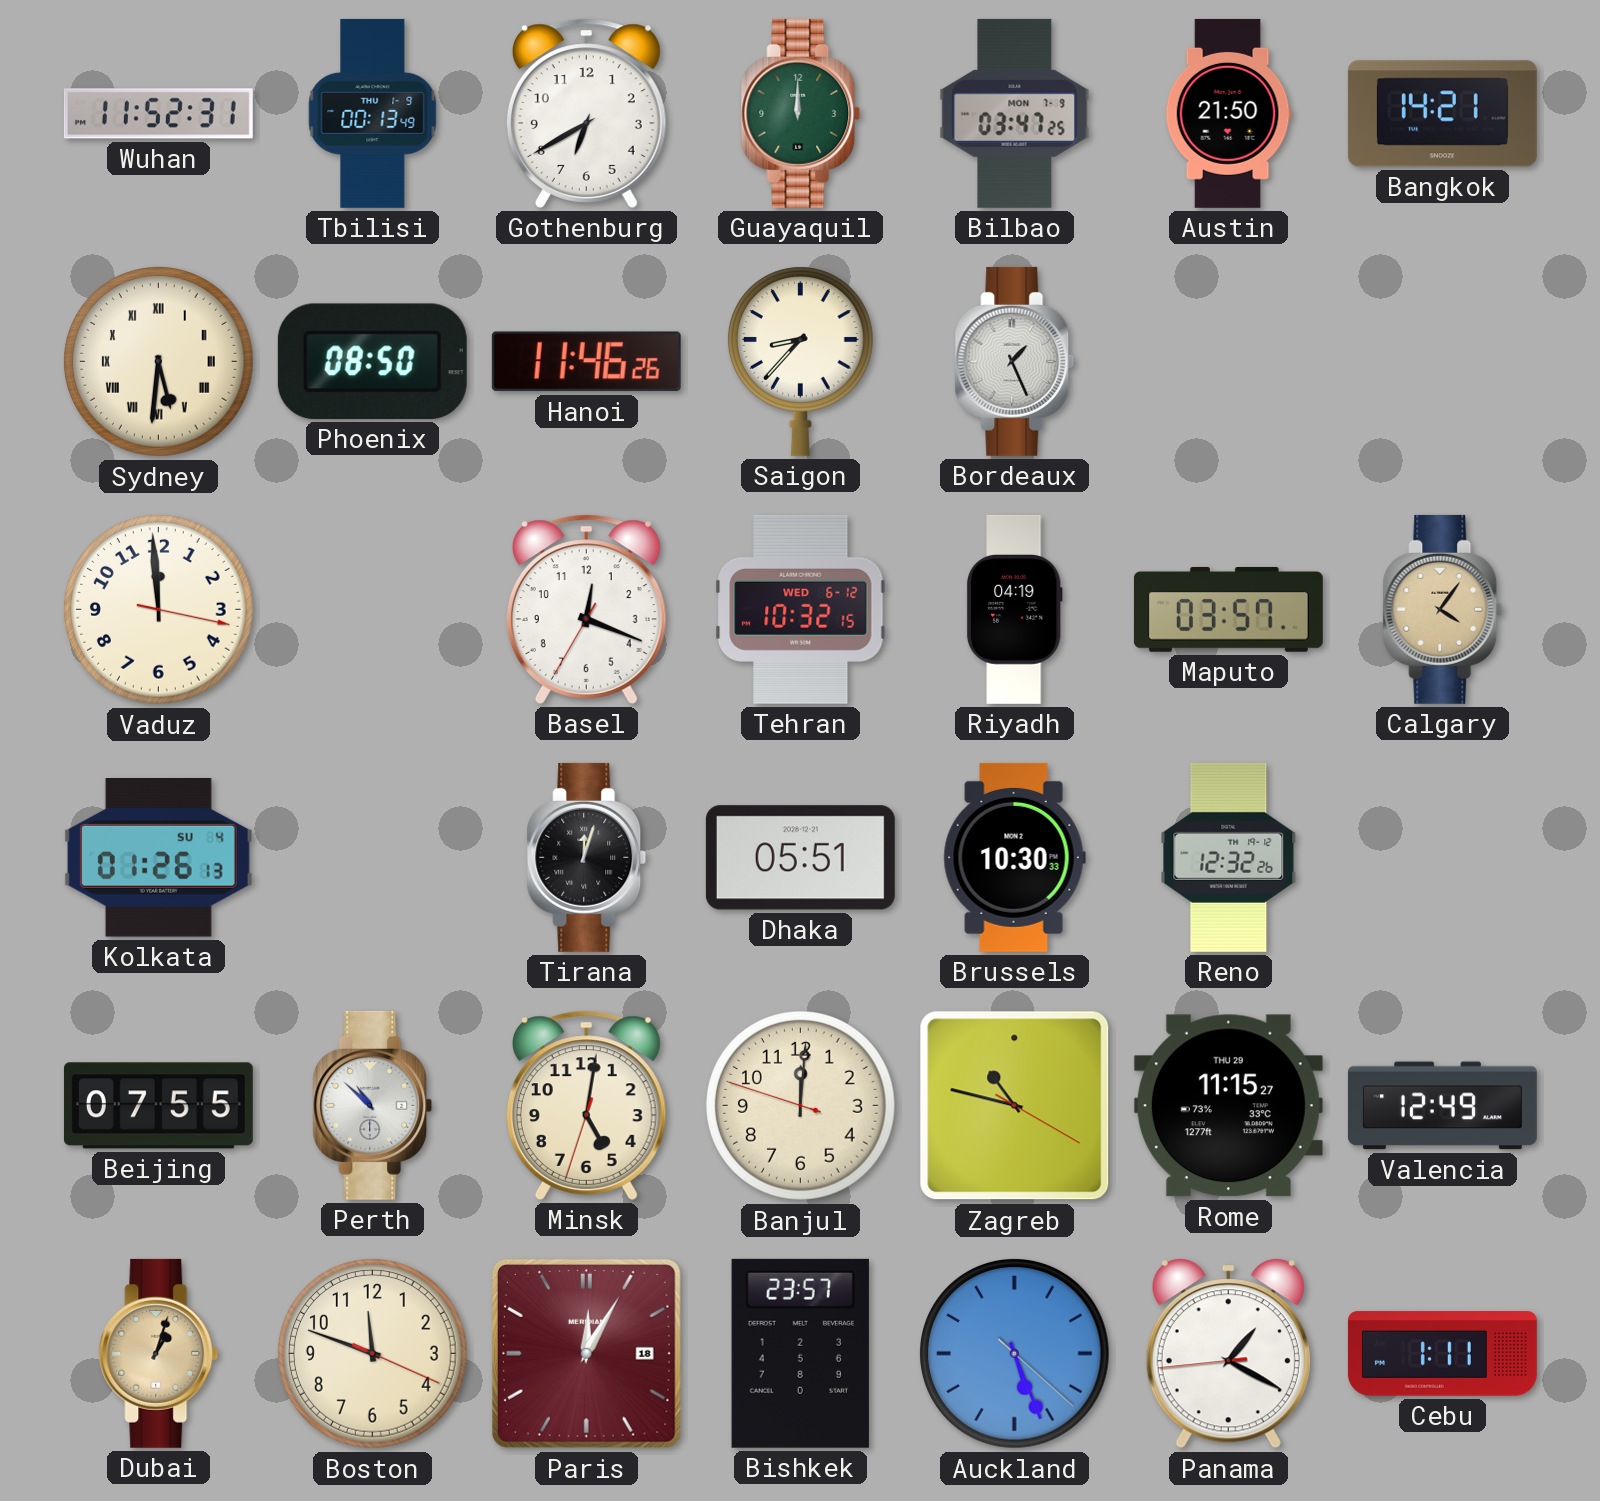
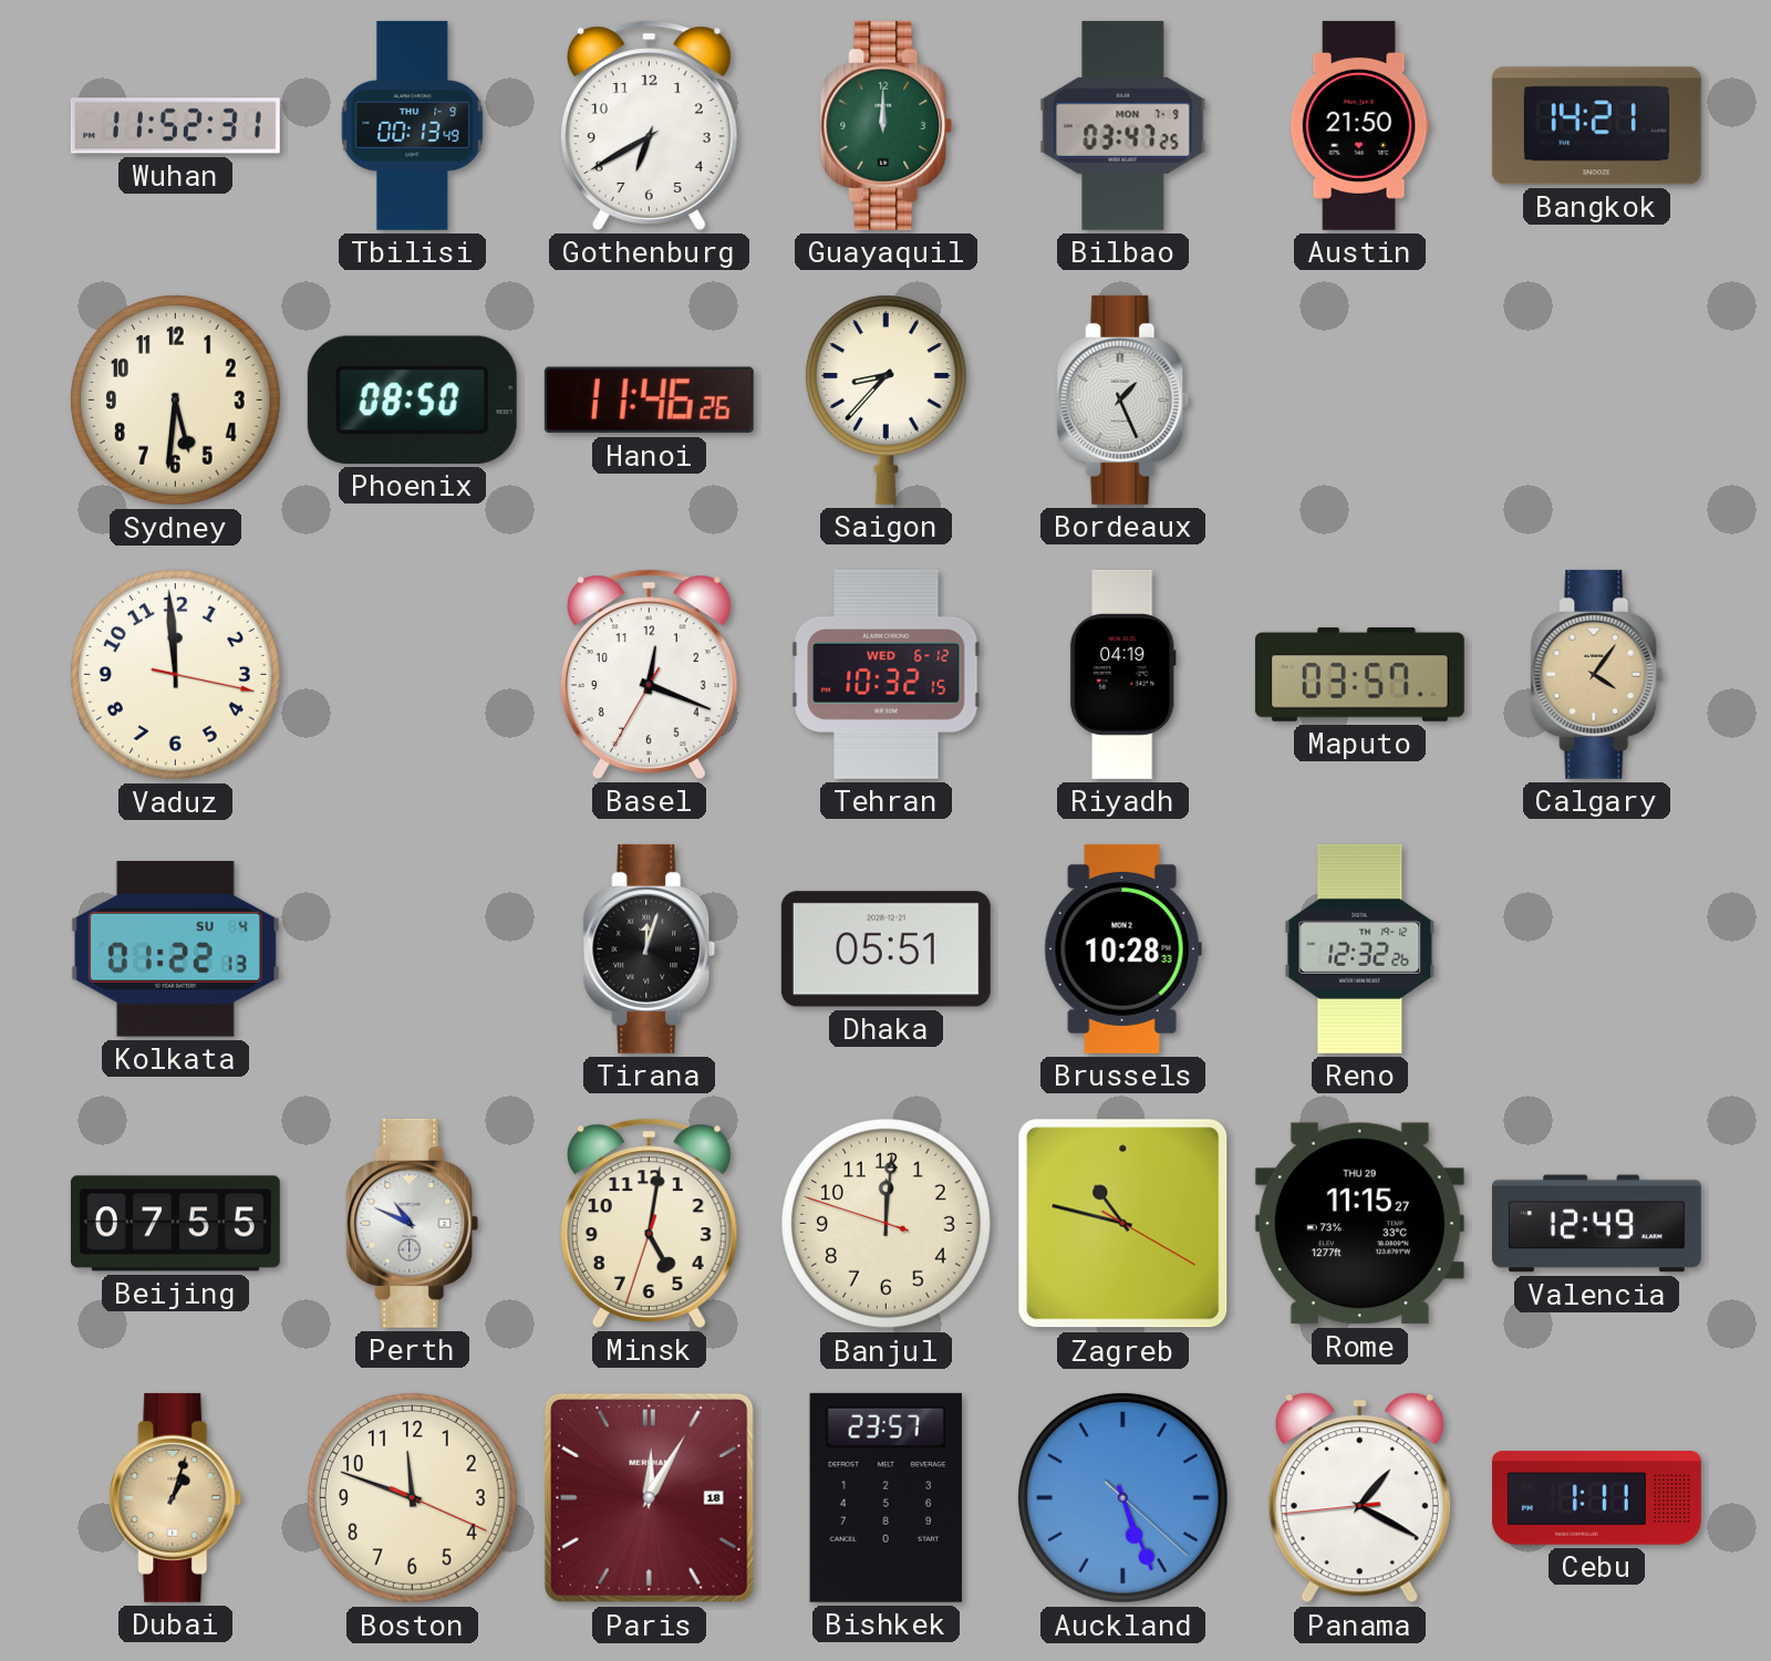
Sydney numerals: Roman -> Arabic
Kolkata: 01:26 -> 01:22
Brussels: 10:30 -> 10:28
Perth: 10:52 -> 10:49
